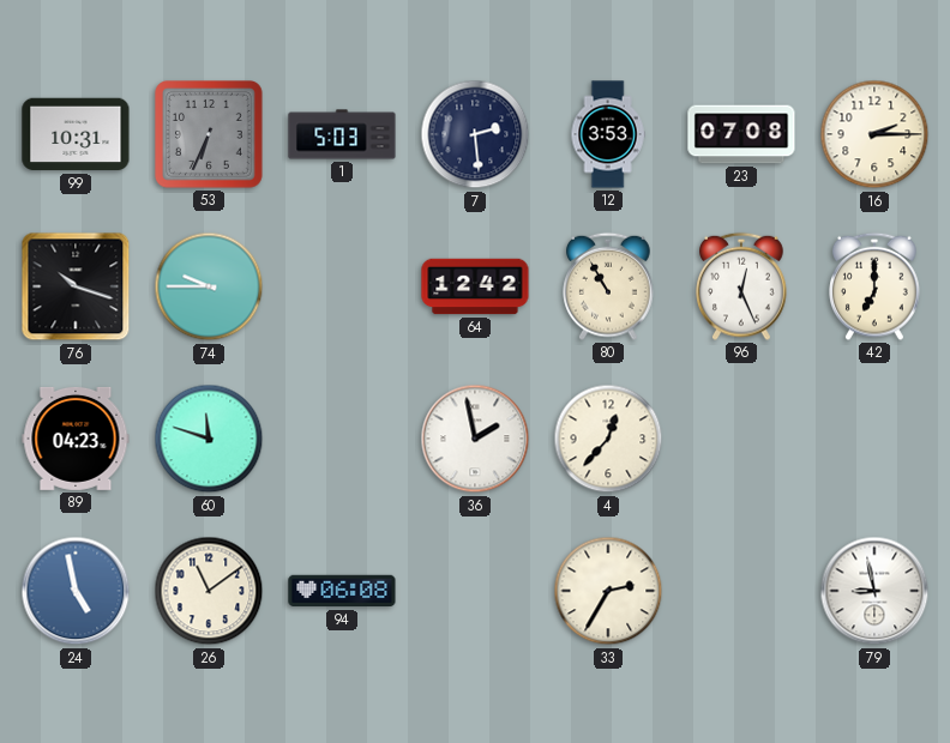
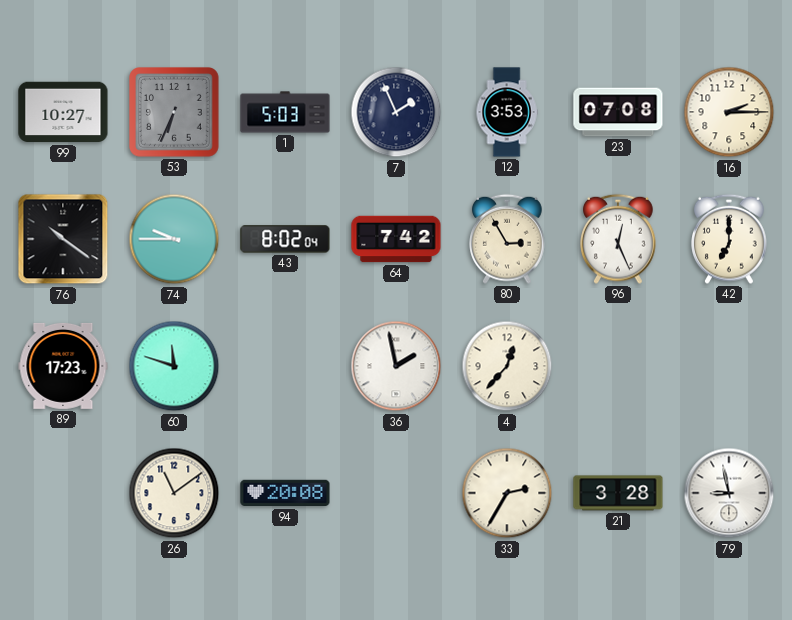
99: 10:31 -> 10:27
7: 2:29 -> 1:56
76: 10:18 -> 10:21
43: none -> 8:02
64: 12:42 -> 7:42
80: 10:55 -> 2:55
89: 04:23 -> 17:23
24: 4:58 -> none
94: 06:08 -> 20:08
21: none -> 3:28
